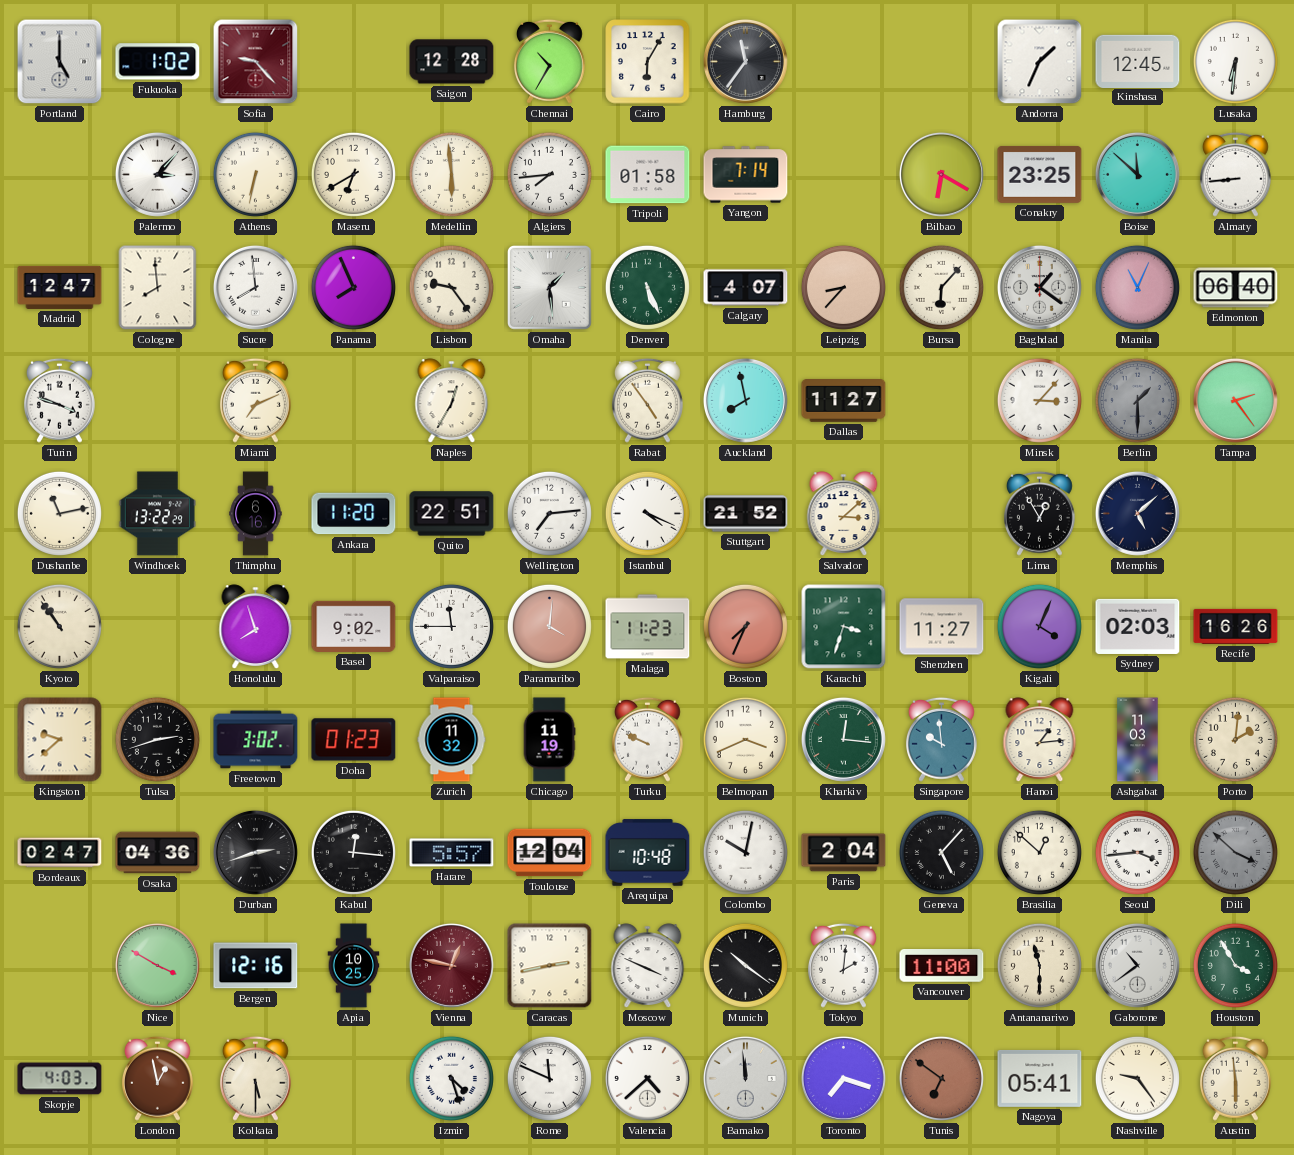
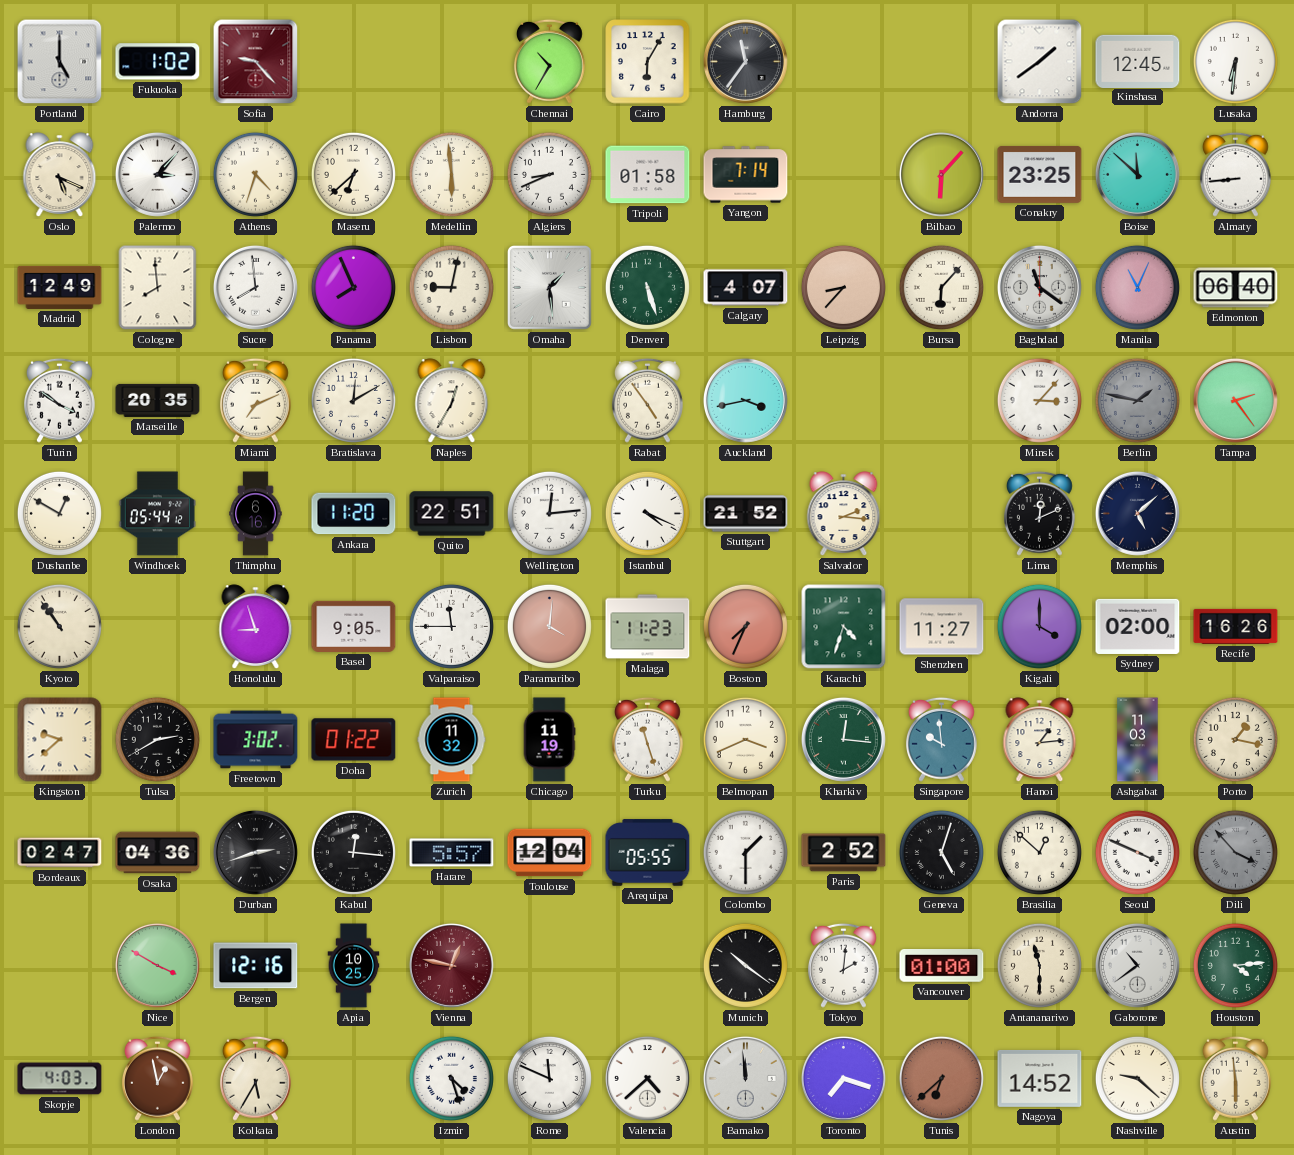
Saigon: 12:28 -> none
Andorra: 1:34 -> 1:39
Oslo: none -> 5:19
Athens: 6:32 -> 4:33
Maseru: 6:40 -> 6:38
Algiers: 7:44 -> 8:41
Bilbao: 6:20 -> 6:07
Madrid: 12:47 -> 12:49
Lisbon: 9:24 -> 9:02
Denver: 5:26 -> 5:27
Baghdad: 1:21 -> 11:21
Turin: 3:48 -> 3:51
Marseille: none -> 20:35
Bratislava: none -> 12:10
Auckland: 7:58 -> 3:43
Dallas: 11:27 -> none
Berlin: 1:30 -> 1:47
Dushanbe: 11:13 -> 12:50
Windhoek: 13:22 -> 05:44
Wellington: 7:14 -> 12:14
Salvador: 3:08 -> 2:16
Lima: 12:55 -> 12:11
Honolulu: 7:57 -> 8:57
Basel: 9:02 -> 9:05
Karachi: 3:33 -> 4:33
Kigali: 4:04 -> 4:00
Sydney: 02:03 -> 02:00
Tulsa: 2:42 -> 2:40
Doha: 01:23 -> 01:22
Turku: 9:49 -> 11:27
Porto: 2:01 -> 1:17
Arequipa: 10:48 -> 05:55
Colombo: 10:02 -> 1:30
Paris: 2:04 -> 2:52
Geneva: 5:07 -> 5:03
Seoul: 3:44 -> 3:49
Dili: 3:52 -> 3:53
Caracas: 2:43 -> none
Moscow: 3:49 -> none
Vancouver: 11:00 -> 01:00
Houston: 3:55 -> 4:14
Kolkata: 5:30 -> 5:35
Tunis: 6:51 -> 6:38
Nagoya: 05:41 -> 14:52
Nashville: 9:24 -> 9:22
